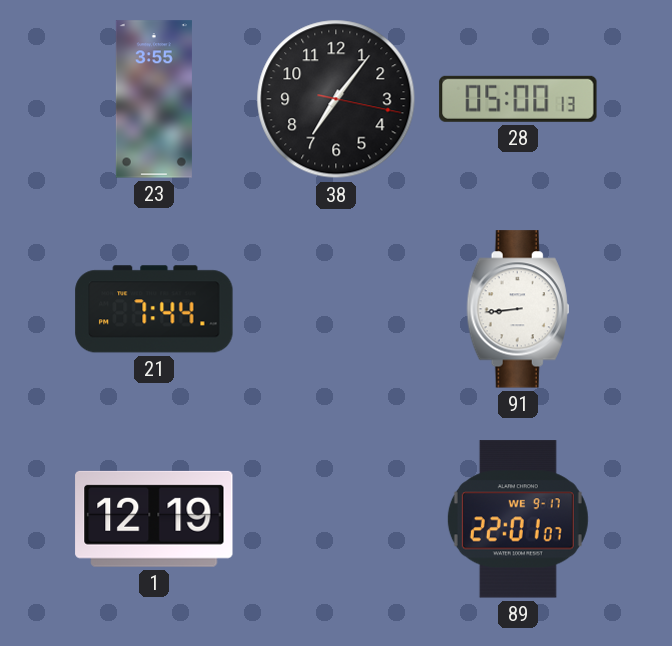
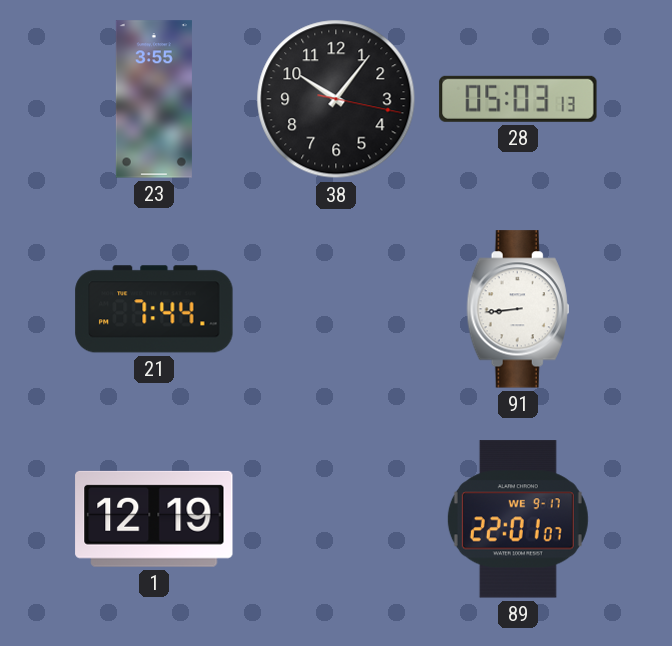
38: 7:06 -> 10:06
28: 05:00 -> 05:03
